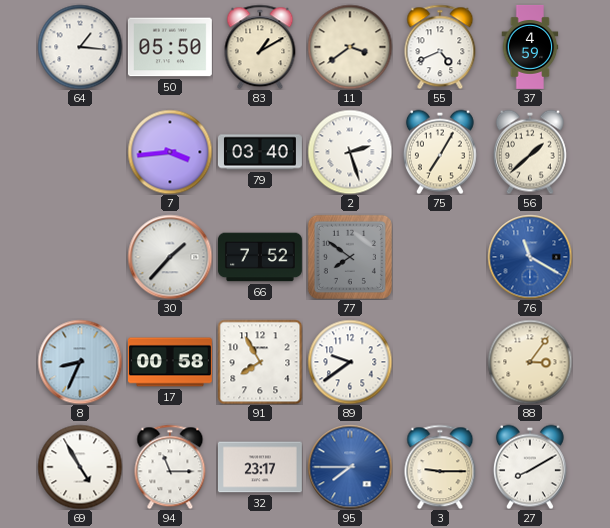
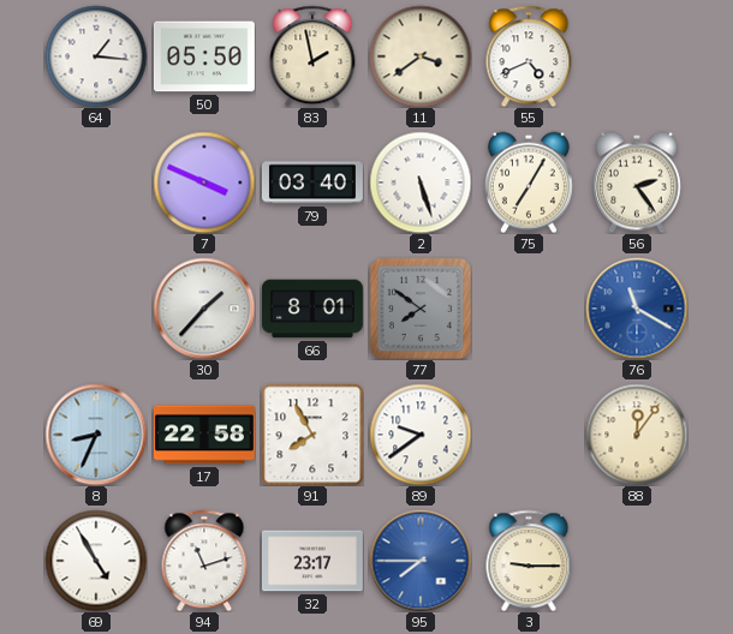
83: 1:10 -> 1:58
37: 4:59 -> none
7: 3:44 -> 3:49
2: 2:27 -> 5:27
56: 1:38 -> 2:24
66: 7:52 -> 8:01
17: 00:58 -> 22:58
88: 3:06 -> 12:06
94: 11:15 -> 11:12
27: 8:10 -> none
